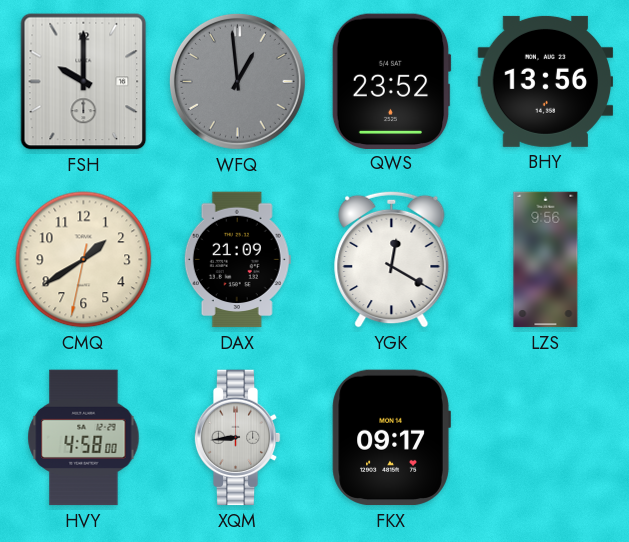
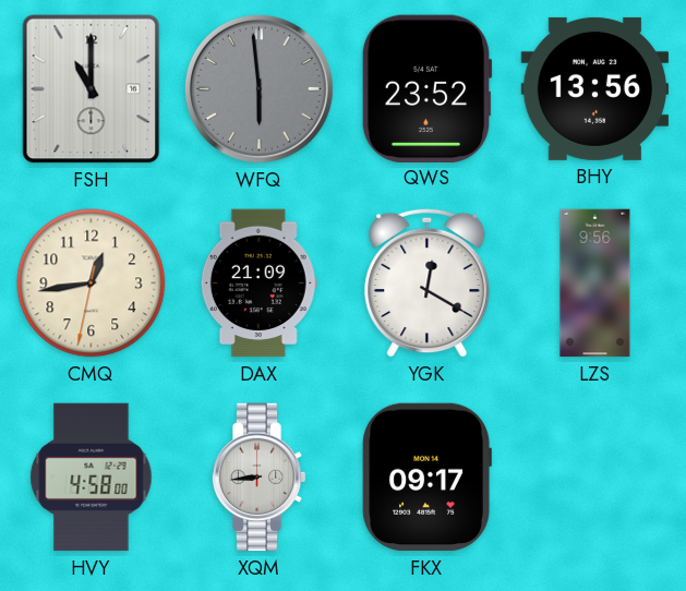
FSH: 10:00 -> 11:00
WFQ: 12:59 -> 5:59
CMQ: 1:39 -> 12:43
